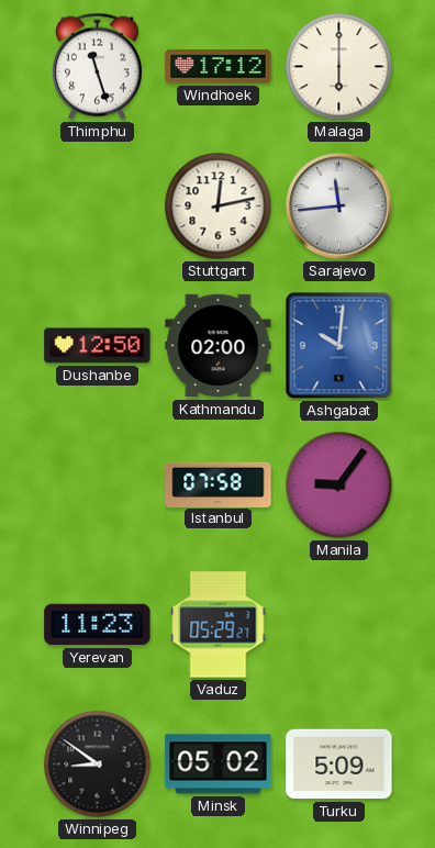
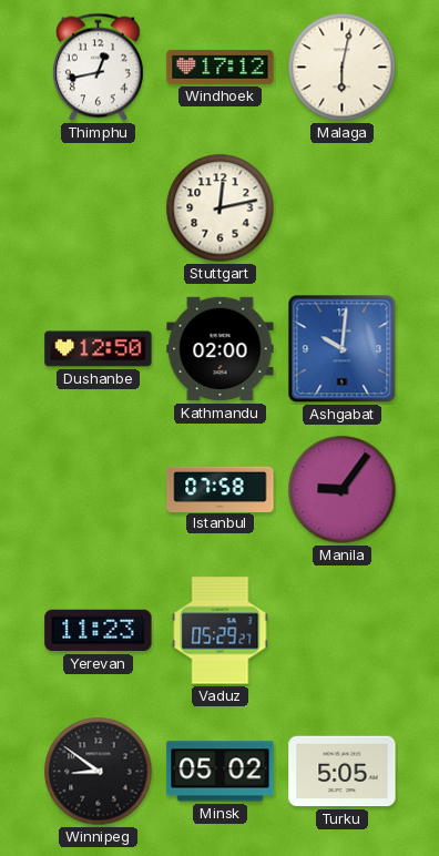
Thimphu: 11:27 -> 12:43
Malaga: 6:00 -> 6:02
Sarajevo: 11:44 -> none
Turku: 5:09 -> 5:05
